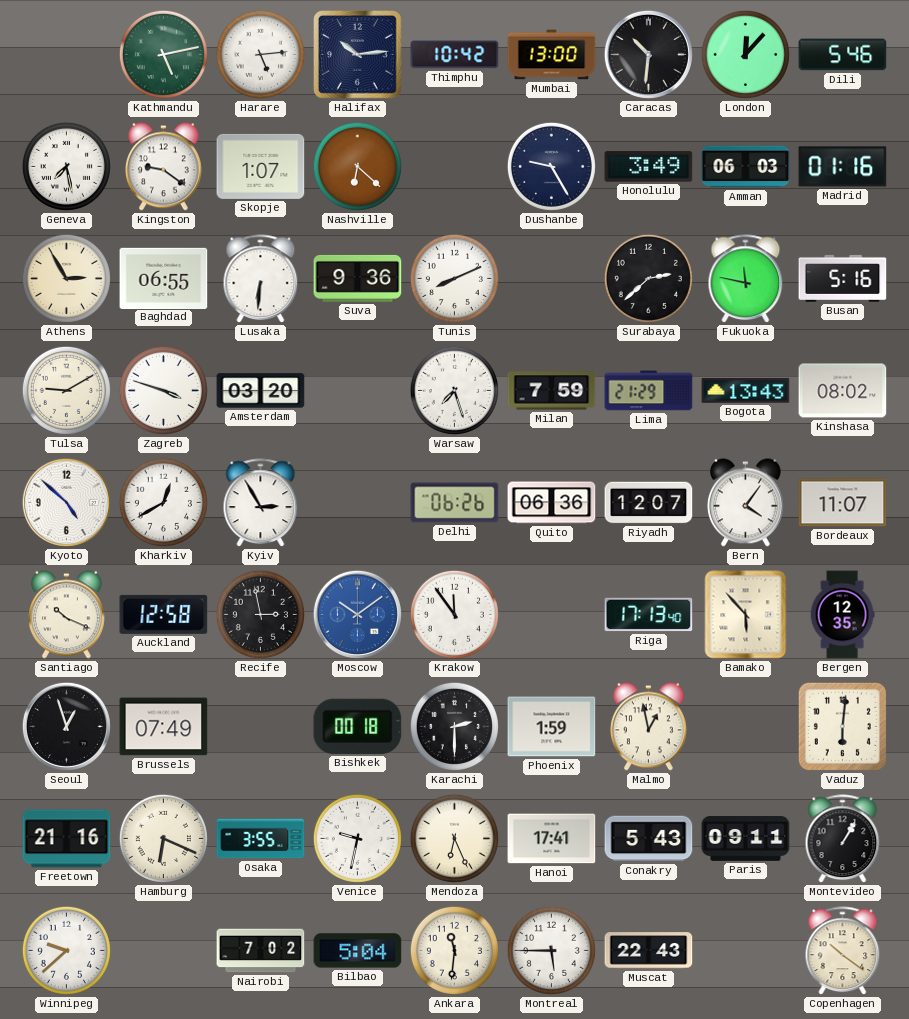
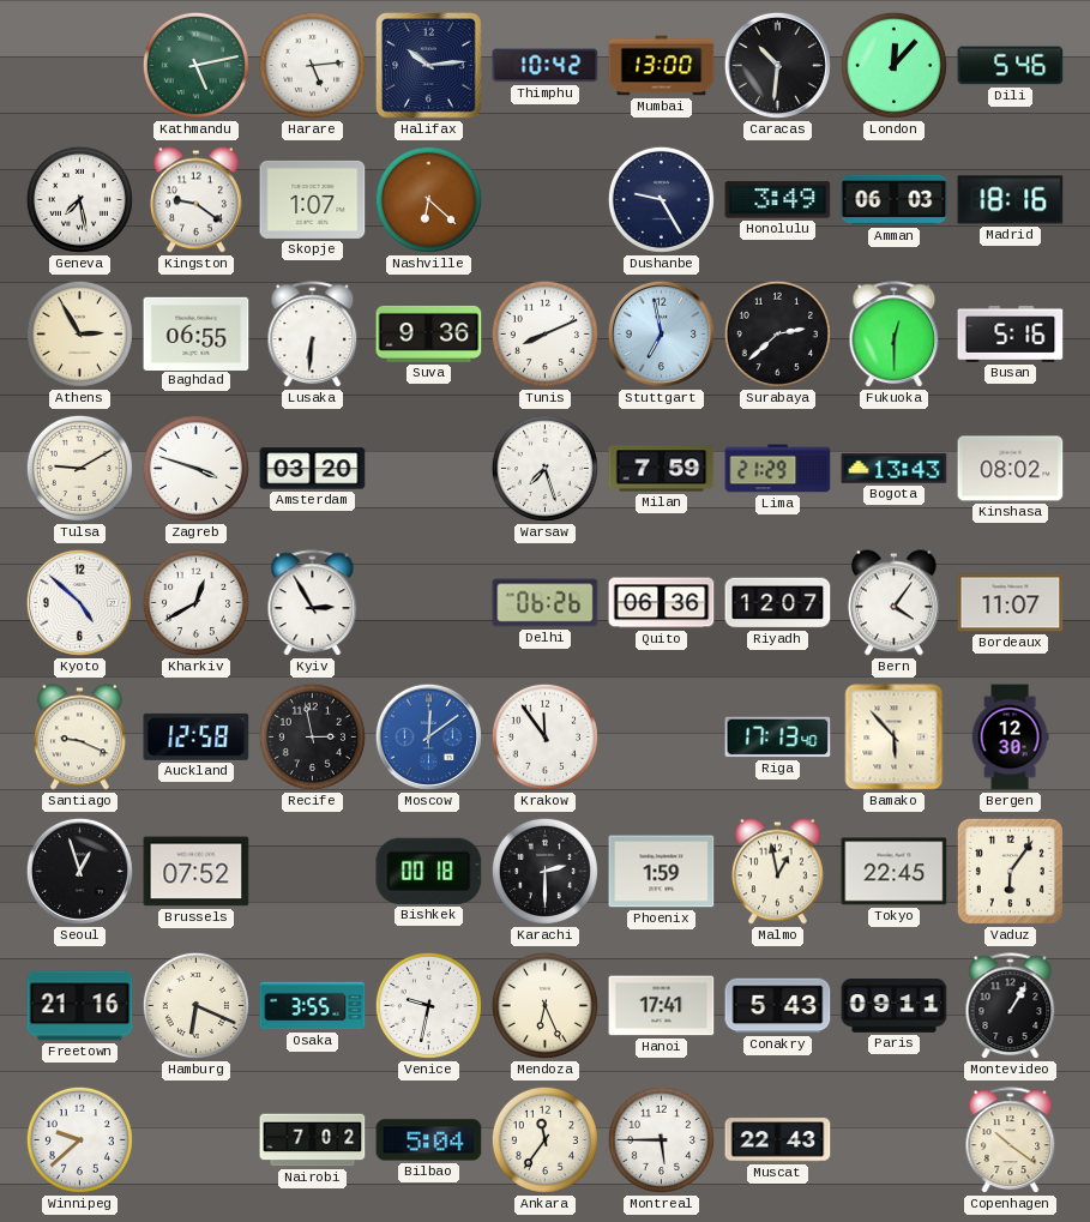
Madrid: 01:16 -> 18:16
Stuttgart: none -> 6:58
Fukuoka: 11:47 -> 12:30
Santiago: 10:19 -> 9:19
Moscow: 10:09 -> 12:09
Bergen: 12:35 -> 12:30
Brussels: 07:49 -> 07:52
Tokyo: none -> 22:45
Vaduz: 6:01 -> 6:06
Ankara: 11:31 -> 11:36
